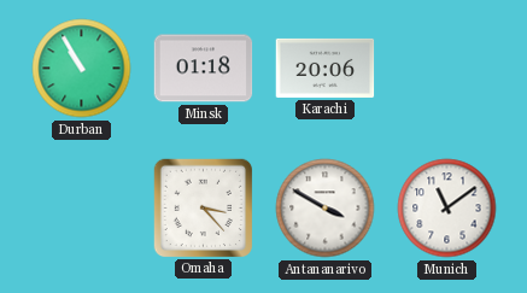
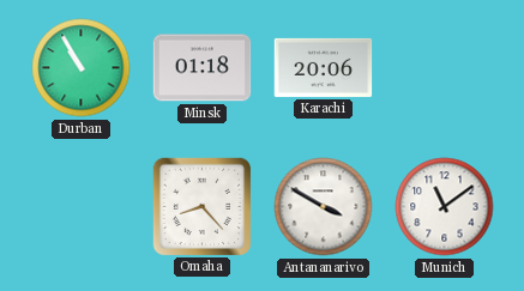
Omaha: 3:23 -> 8:23
